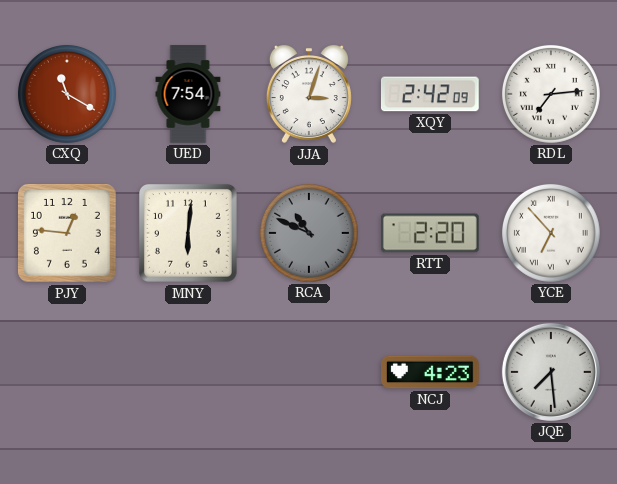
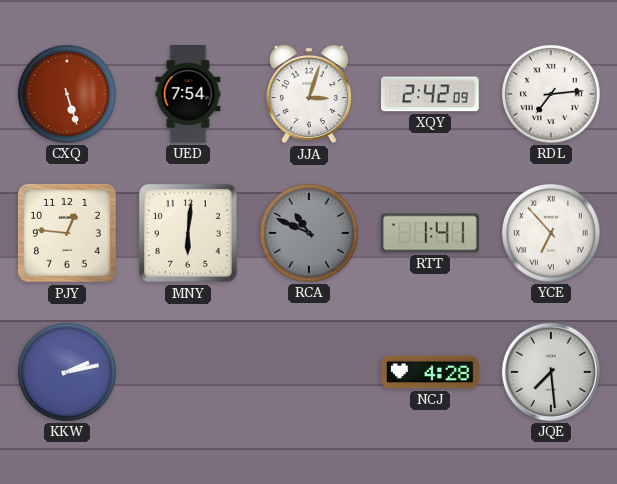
CXQ: 11:20 -> 5:27
RTT: 2:20 -> 1:41
KKW: none -> 2:13
NCJ: 4:23 -> 4:28
